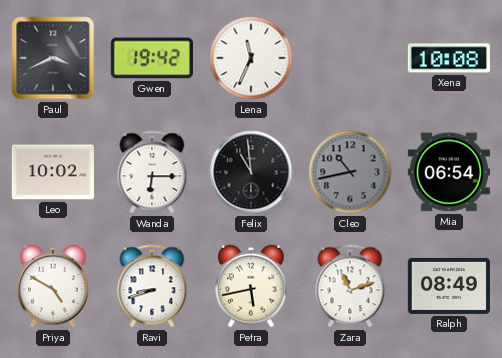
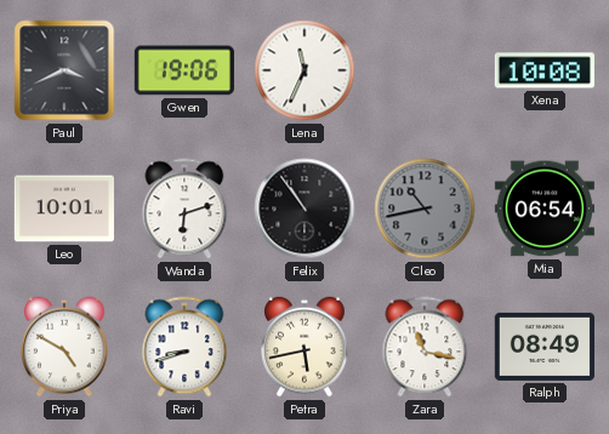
Gwen: 19:42 -> 19:06
Leo: 10:02 -> 10:01
Wanda: 6:15 -> 6:12
Felix: 10:59 -> 10:54
Zara: 11:12 -> 11:17
